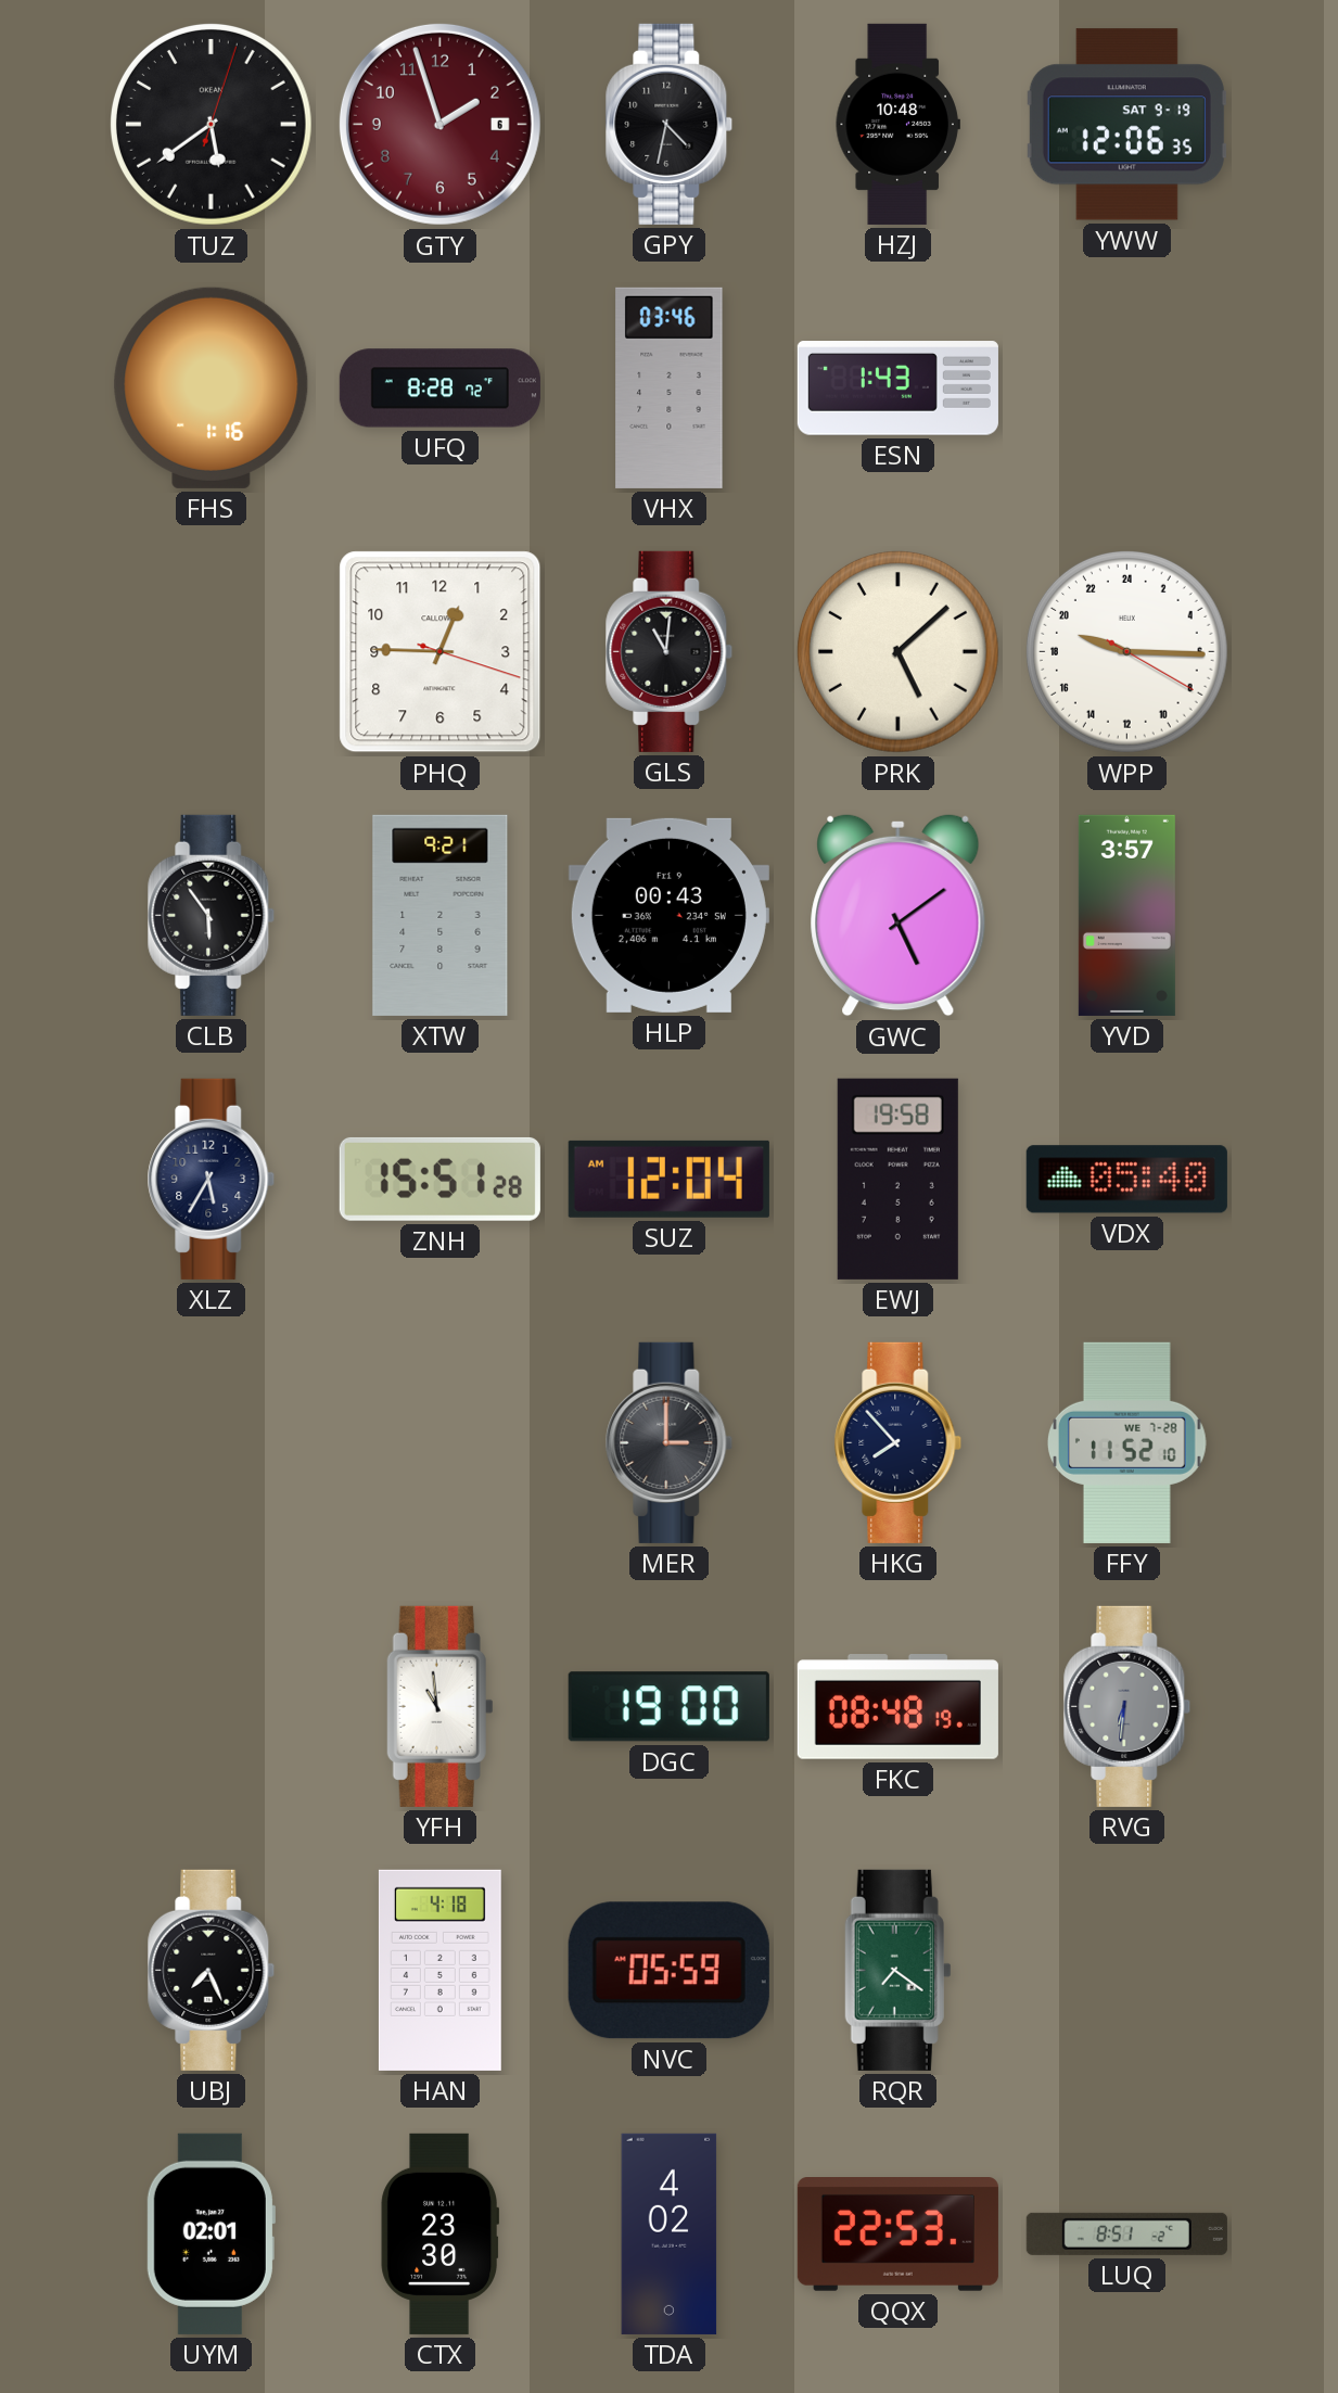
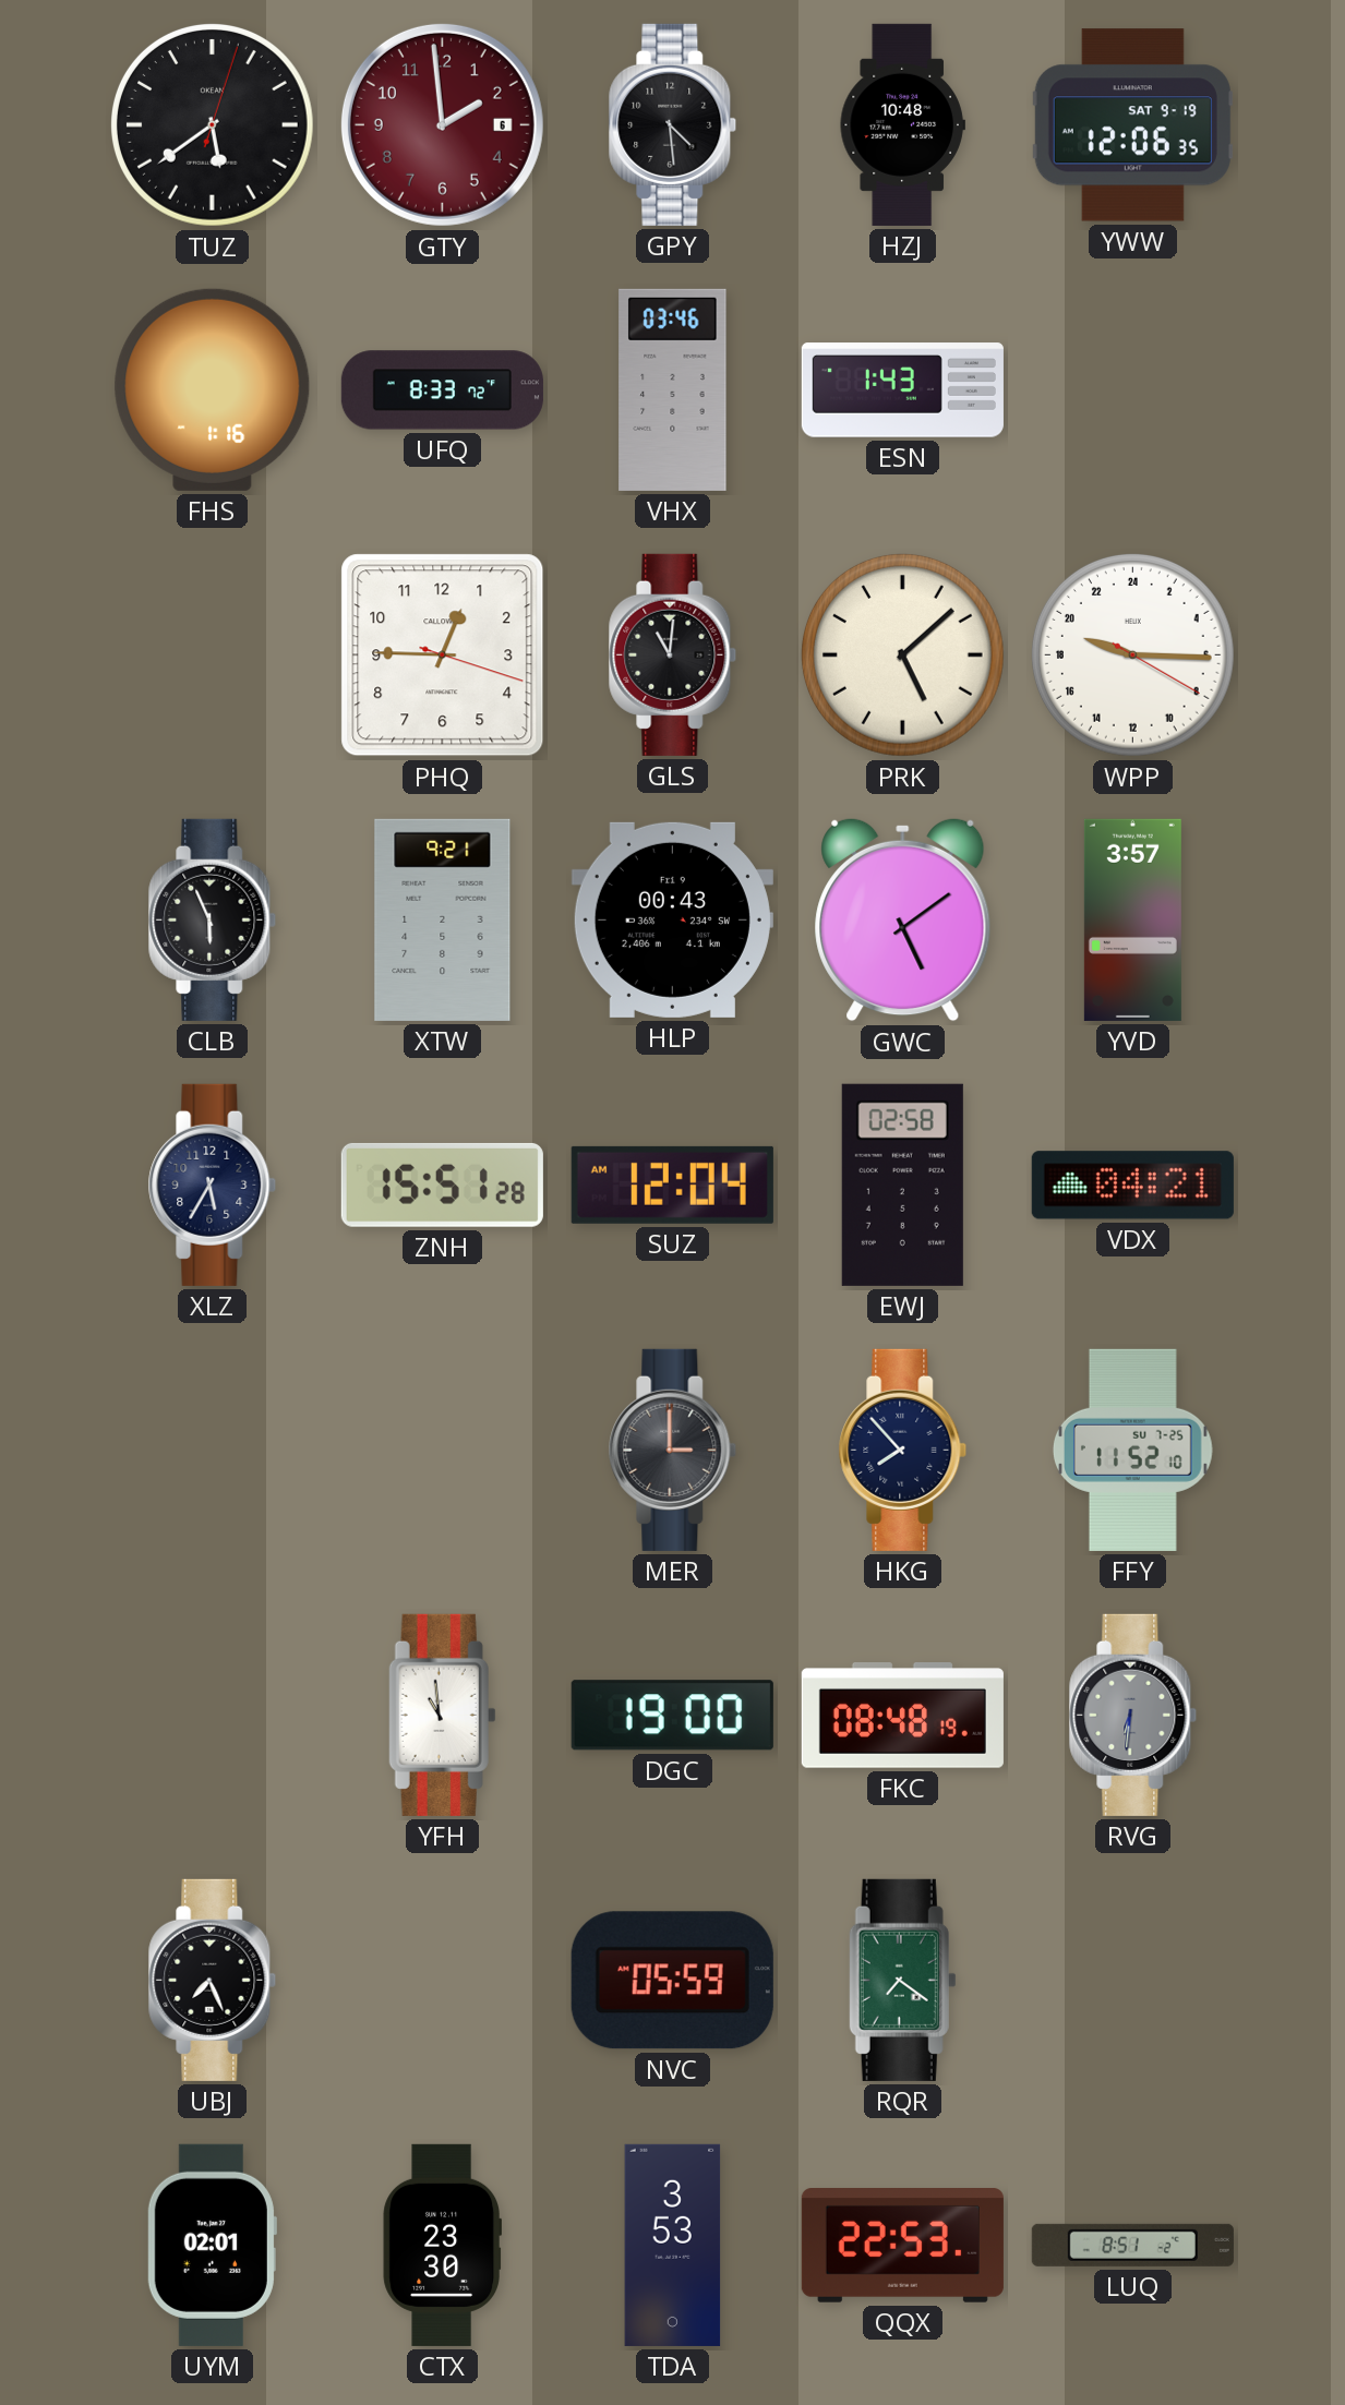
GTY: 1:57 -> 1:59
GPY: 4:32 -> 4:29
UFQ: 8:28 -> 8:33
CLB: 5:54 -> 5:56
EWJ: 19:58 -> 02:58
VDX: 05:40 -> 04:21
FFY date: WE 7-28 -> SU 7-25
HAN: 4:18 -> none
TDA: 4:02 -> 3:53
